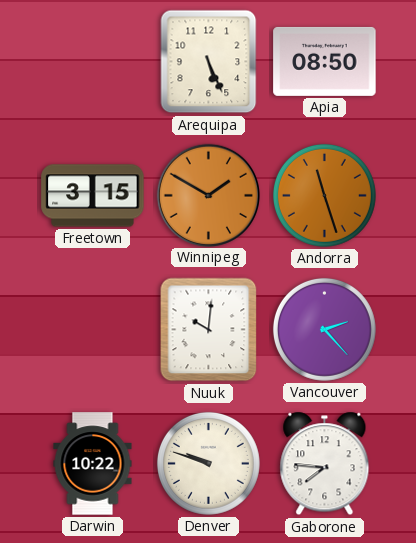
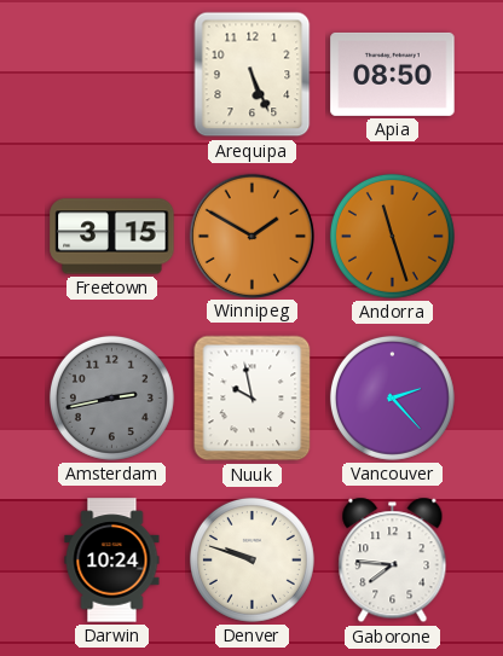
Amsterdam: none -> 2:43
Nuuk: 10:01 -> 9:58
Darwin: 10:22 -> 10:24
